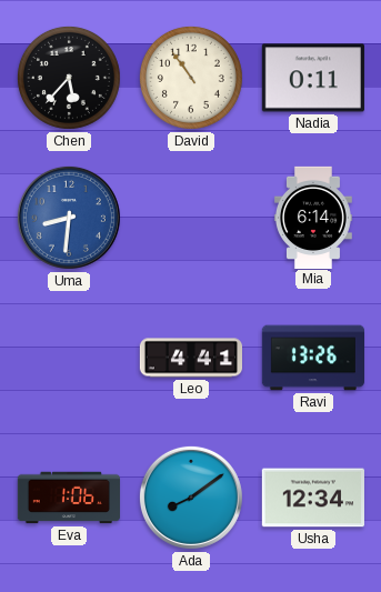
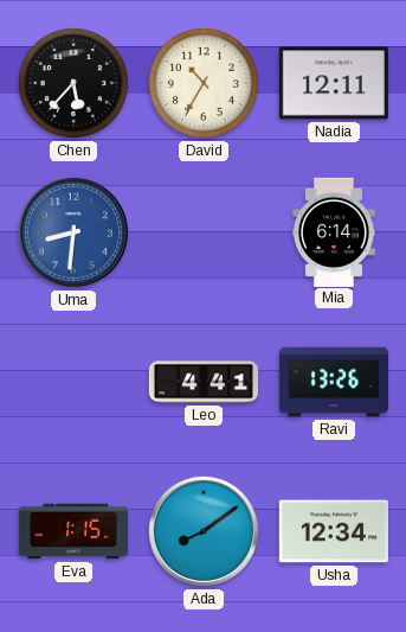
David: 10:54 -> 10:35
Nadia: 0:11 -> 12:11
Eva: 1:06 -> 1:15
